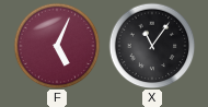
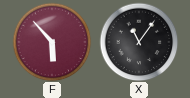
F: 5:04 -> 5:53
